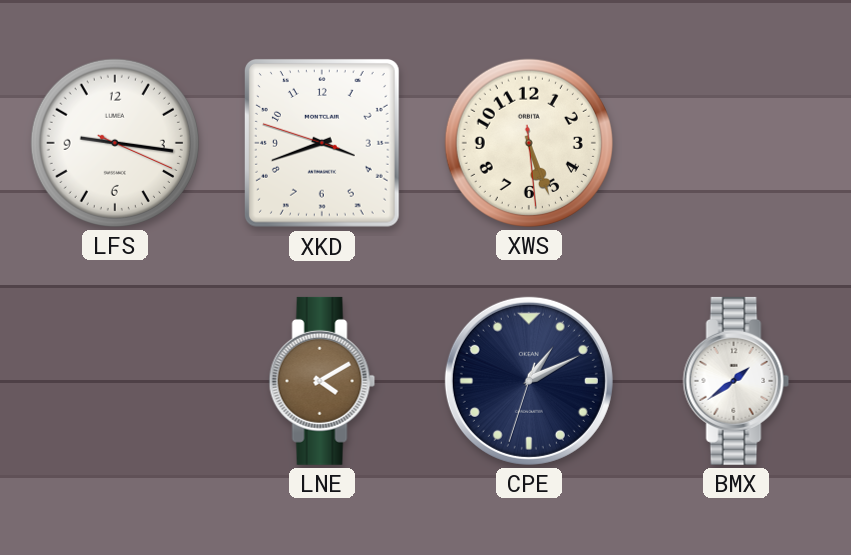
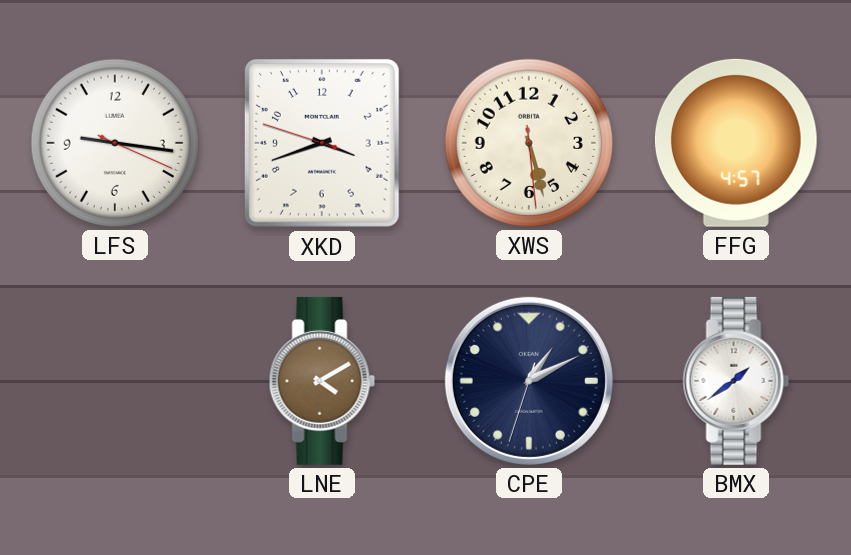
XWS: 5:26 -> 5:27
FFG: none -> 4:57
